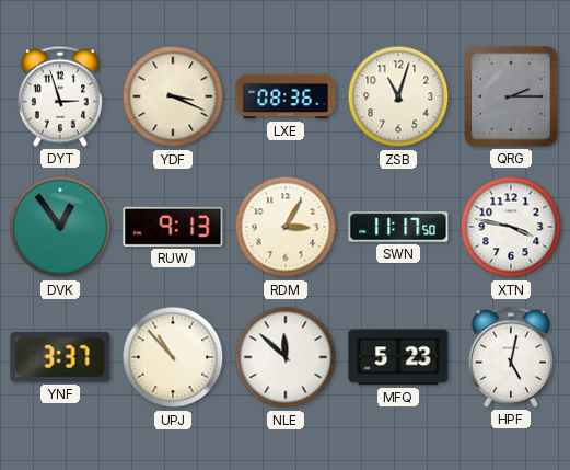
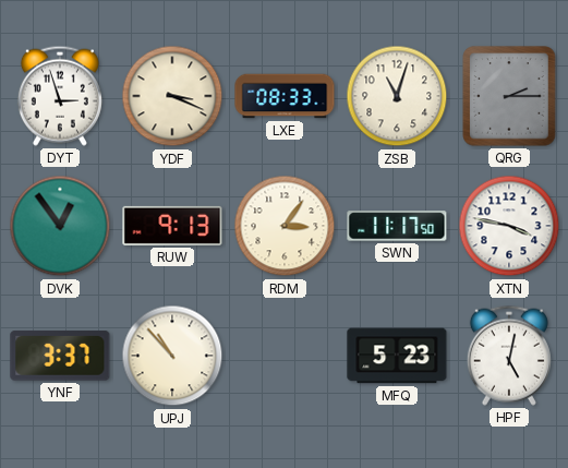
LXE: 08:36 -> 08:33
RDM: 3:05 -> 3:06
NLE: 11:52 -> none
